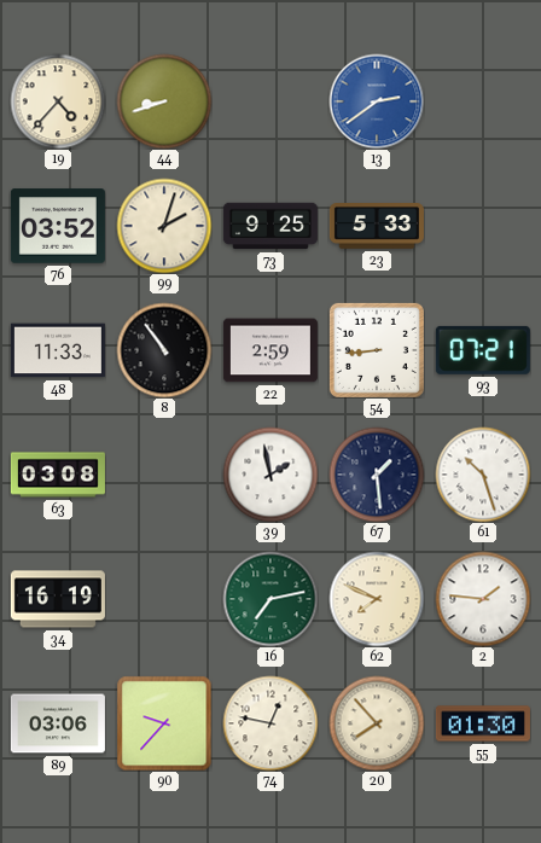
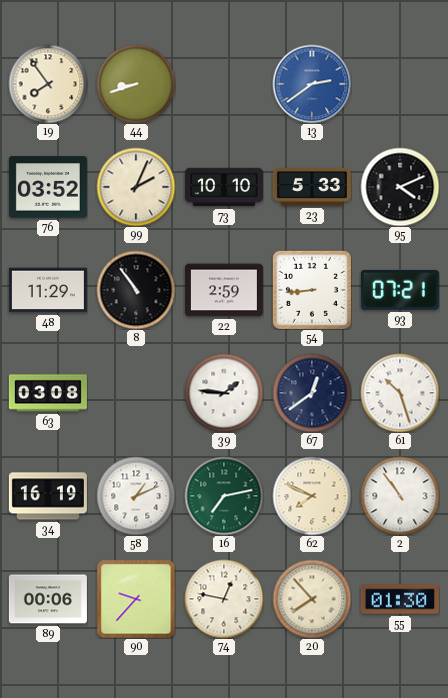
19: 4:37 -> 7:54
99: 2:03 -> 2:04
73: 9:25 -> 10:10
95: none -> 4:11
48: 11:33 -> 11:29
39: 1:58 -> 1:46
67: 1:29 -> 12:39
58: none -> 1:11
2: 1:46 -> 10:54
89: 03:06 -> 00:06
